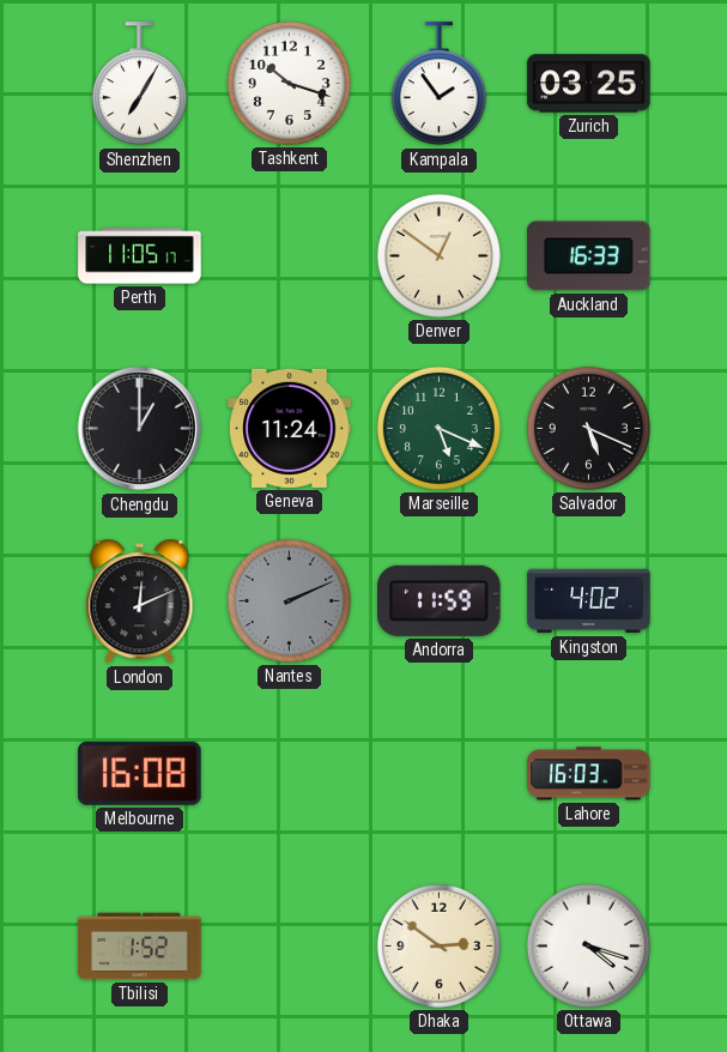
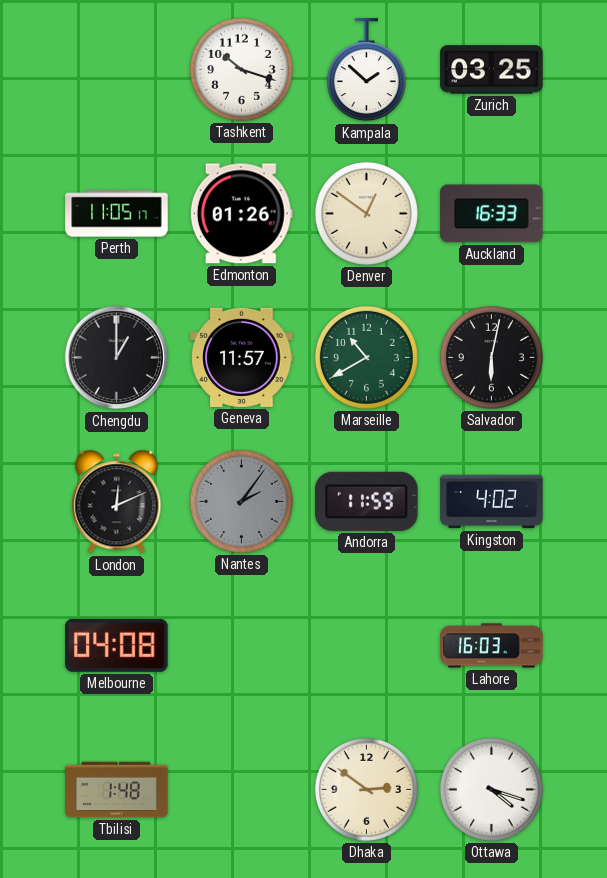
Shenzhen: 7:05 -> none
Kampala: 1:54 -> 1:52
Edmonton: none -> 01:26
Geneva: 11:24 -> 11:57
Marseille: 5:19 -> 10:40
Salvador: 5:19 -> 6:02
Nantes: 2:11 -> 2:06
Melbourne: 16:08 -> 04:08
Tbilisi: 1:52 -> 1:48
